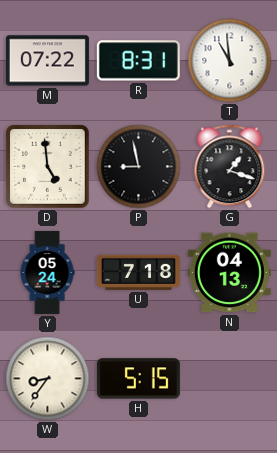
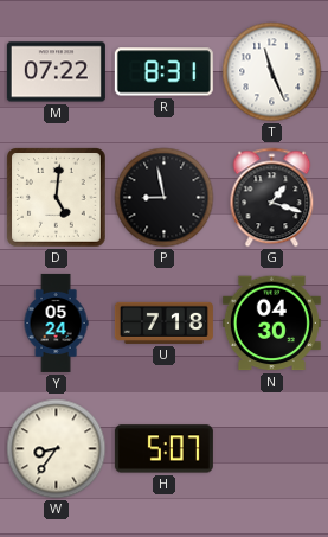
T: 10:59 -> 11:26
D: 4:59 -> 5:01
N: 04:13 -> 04:30
H: 5:15 -> 5:07
